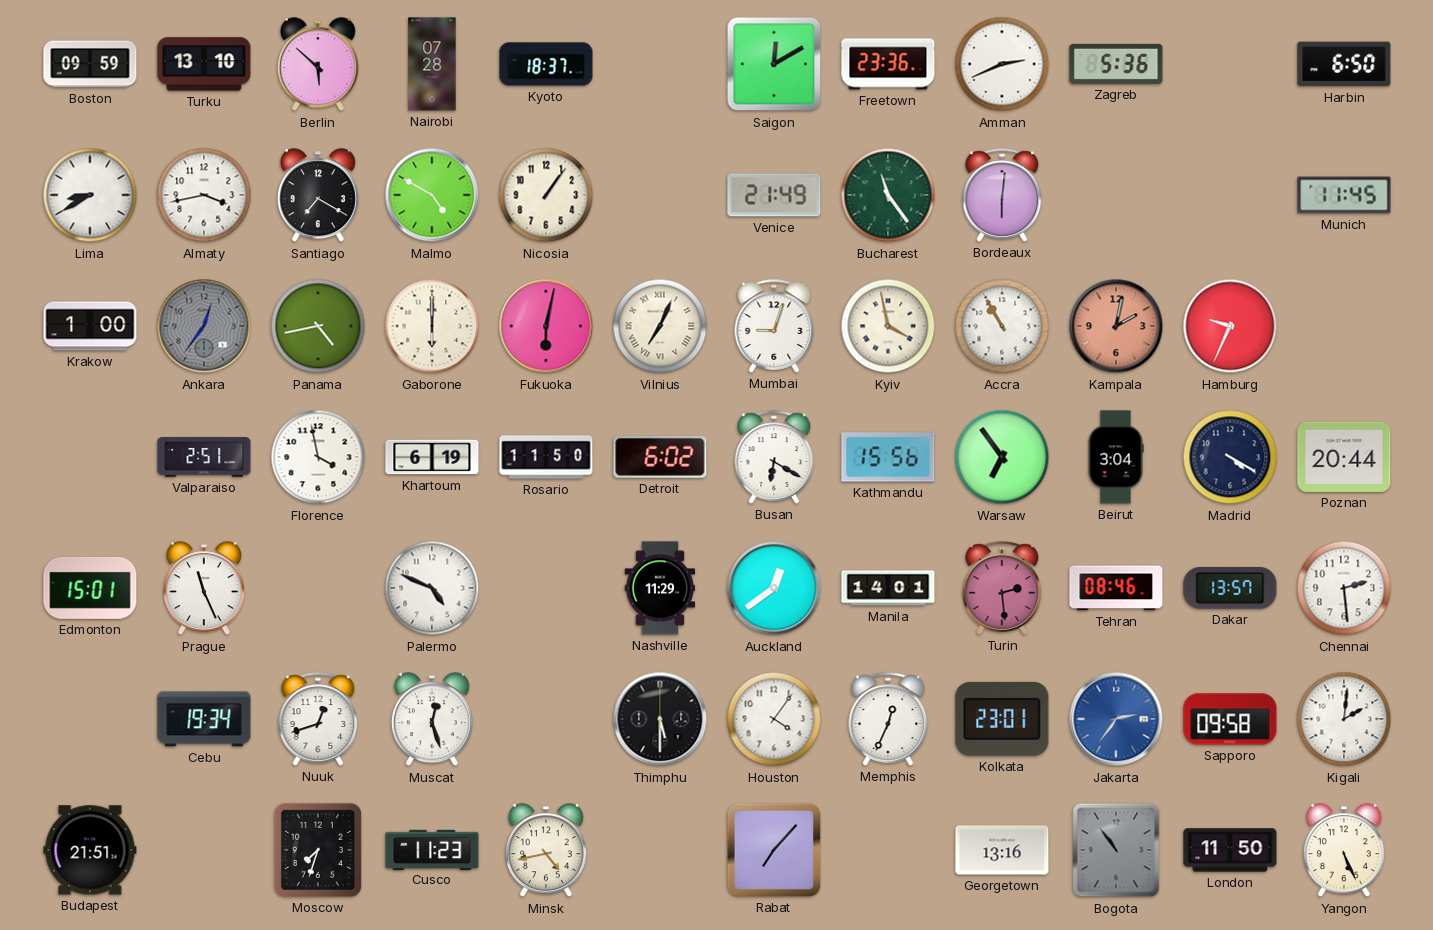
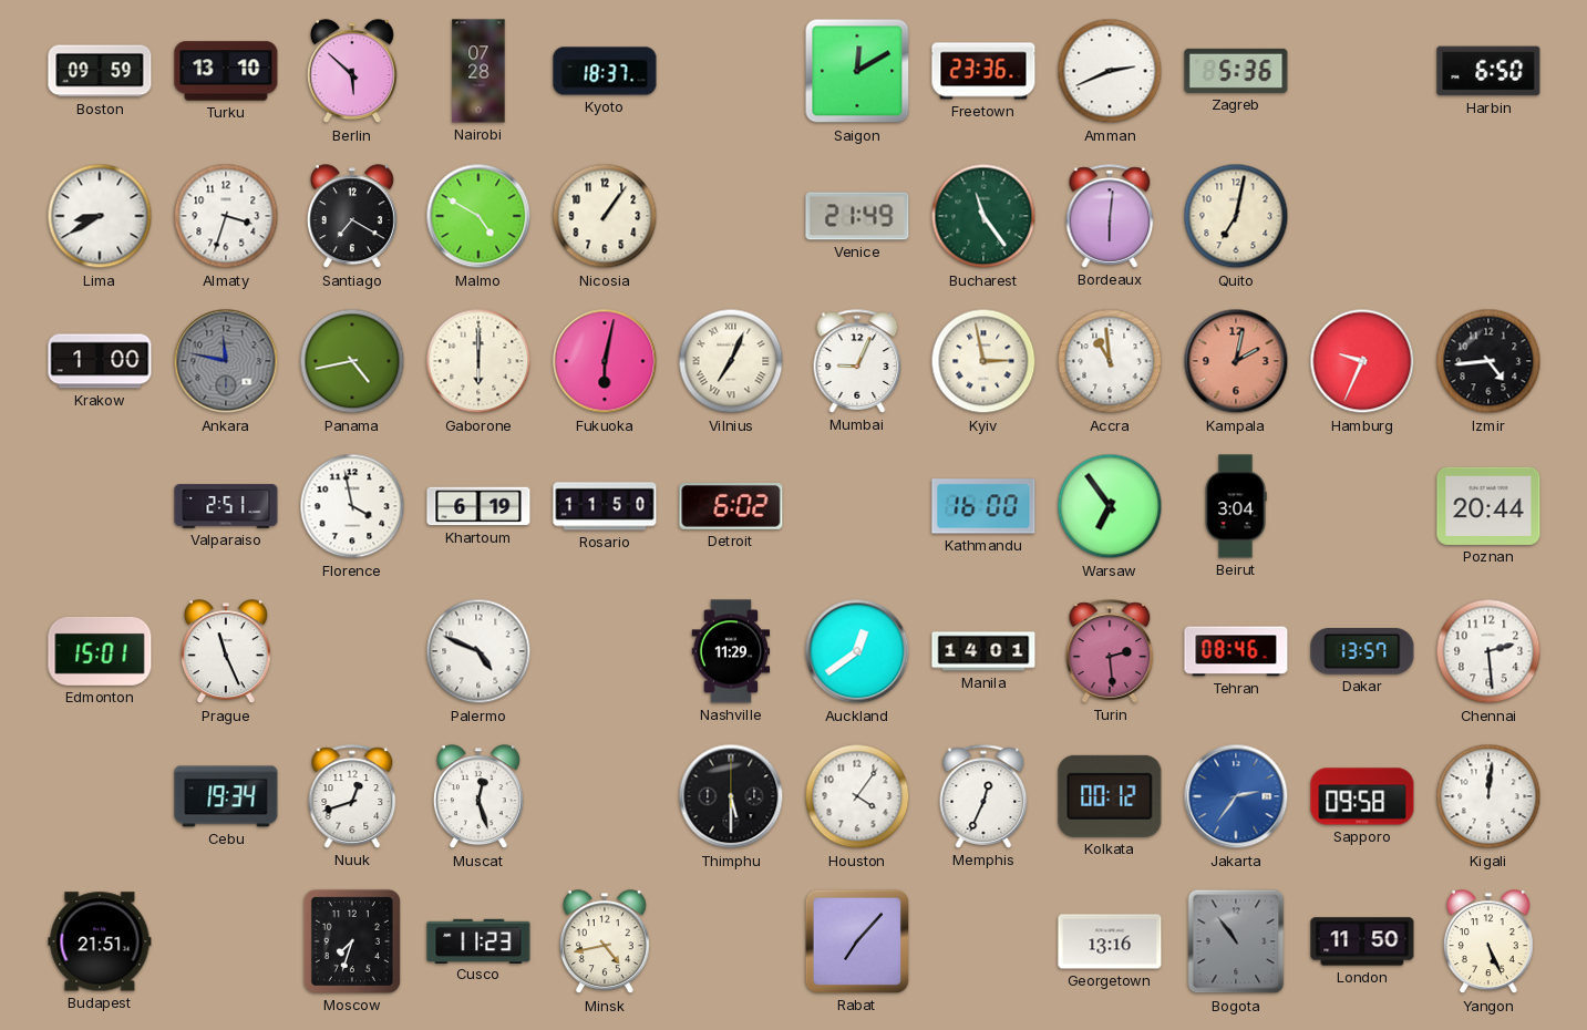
Almaty: 3:43 -> 3:33
Quito: none -> 7:02
Munich: 11:45 -> none
Ankara: 12:36 -> 11:47
Mumbai: 9:03 -> 9:04
Kyiv: 3:58 -> 2:58
Accra: 10:55 -> 10:59
Izmir: none -> 4:44
Busan: 6:20 -> none
Kathmandu: 15:56 -> 16:00
Madrid: 4:20 -> none
Kolkata: 23:01 -> 00:12
Kigali: 2:01 -> 12:01
